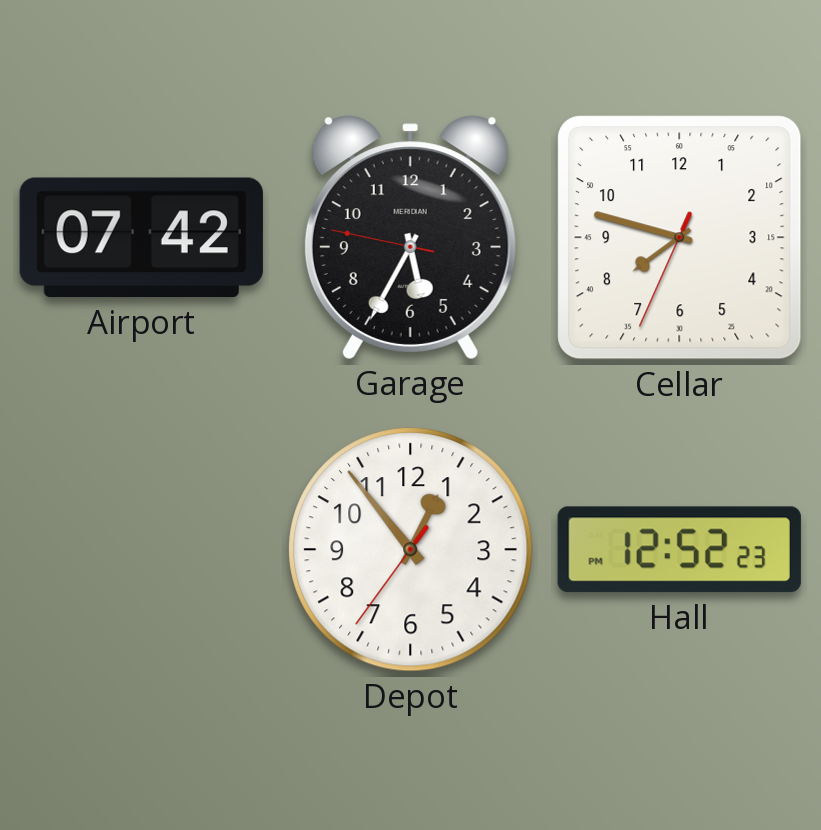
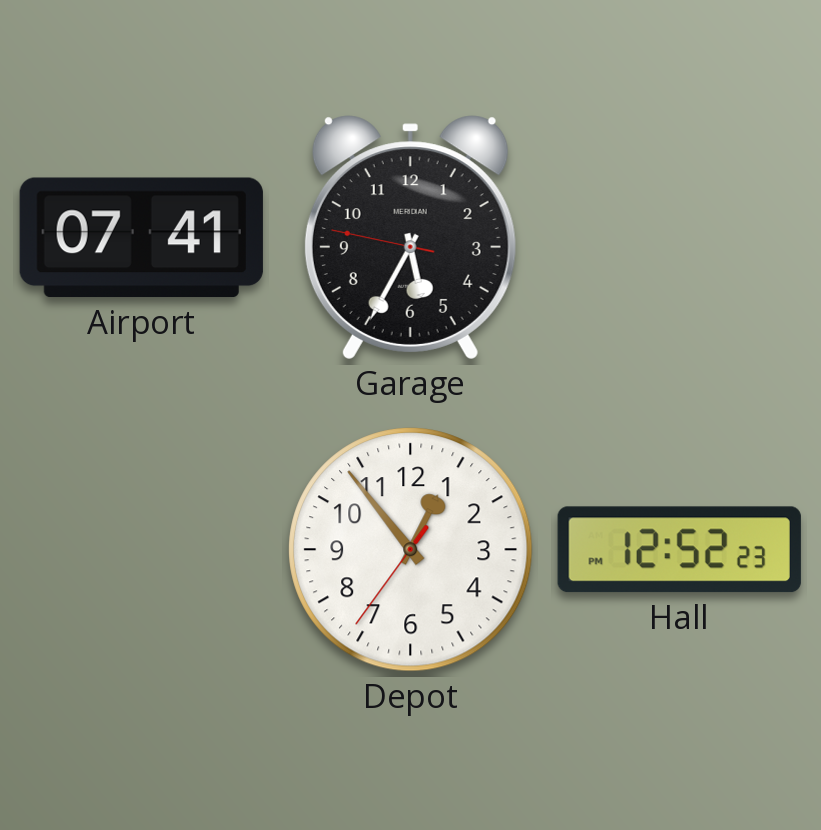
Airport: 07:42 -> 07:41
Cellar: 7:47 -> none
